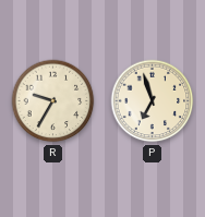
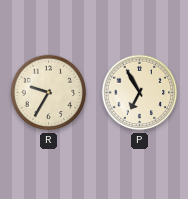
P: 6:57 -> 6:55
